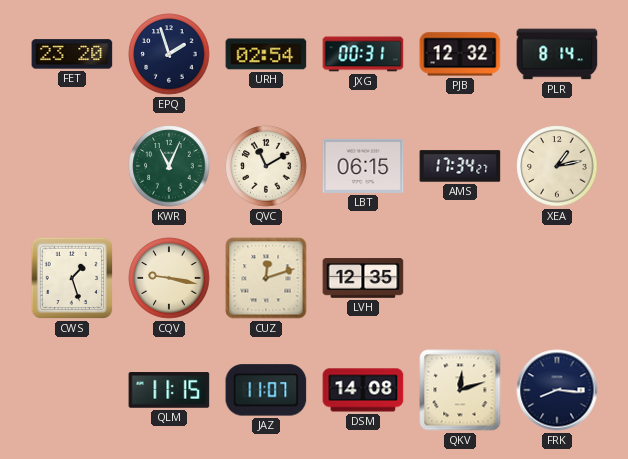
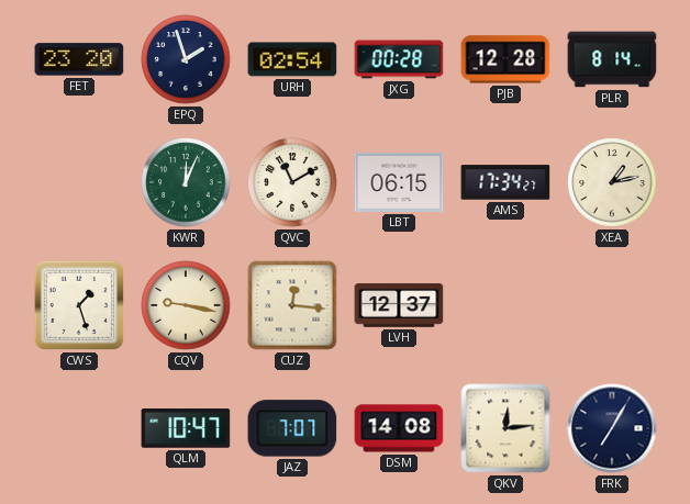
JXG: 00:31 -> 00:28
PJB: 12:32 -> 12:28
KWR: 11:04 -> 12:04
CUZ: 12:12 -> 12:16
LVH: 12:35 -> 12:37
QLM: 11:15 -> 10:47
JAZ: 11:07 -> 7:07
QKV: 12:12 -> 12:14
FRK: 8:16 -> 7:05
